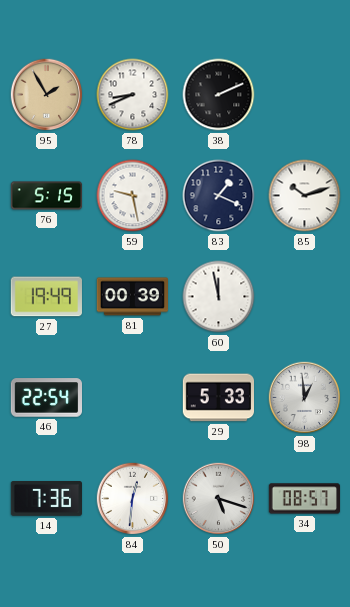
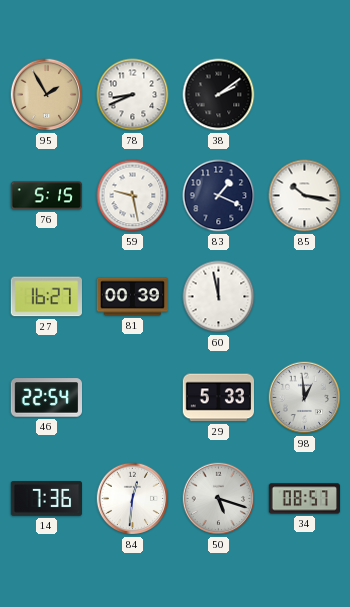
38: 2:11 -> 2:09
85: 10:12 -> 10:17
27: 19:49 -> 16:27
